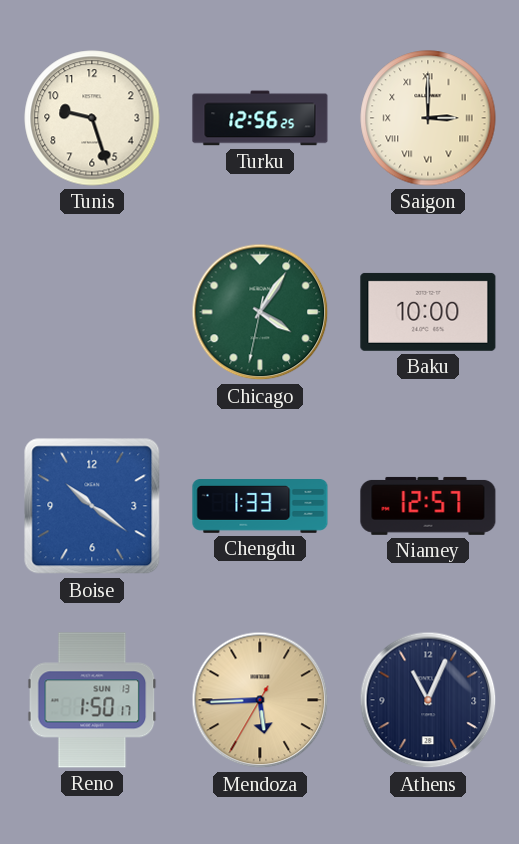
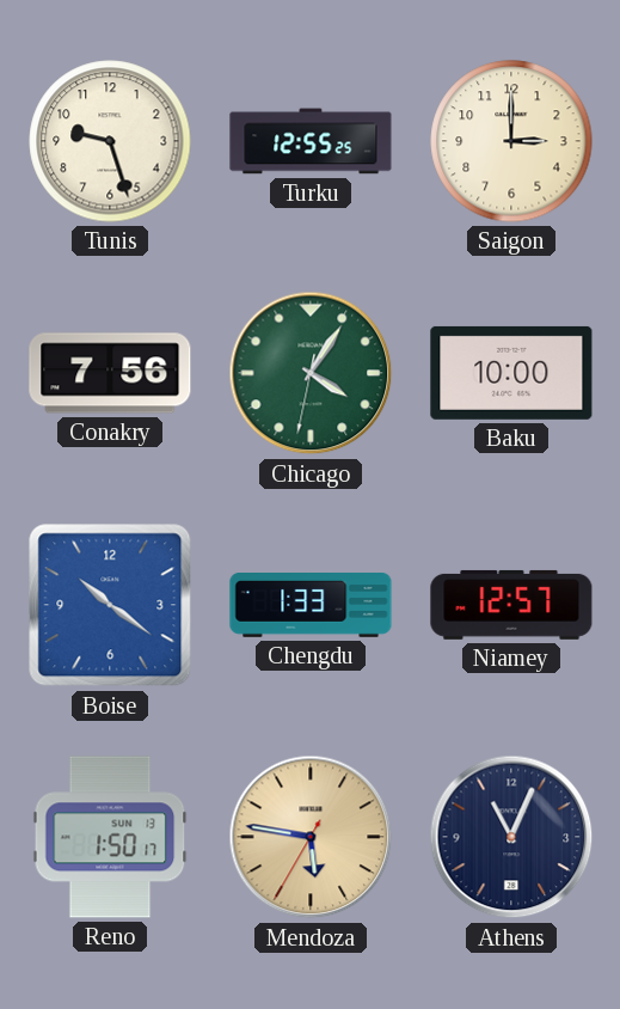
Turku: 12:56 -> 12:55
Saigon numerals: Roman -> Arabic
Conakry: none -> 7:56
Mendoza: 5:44 -> 5:46
